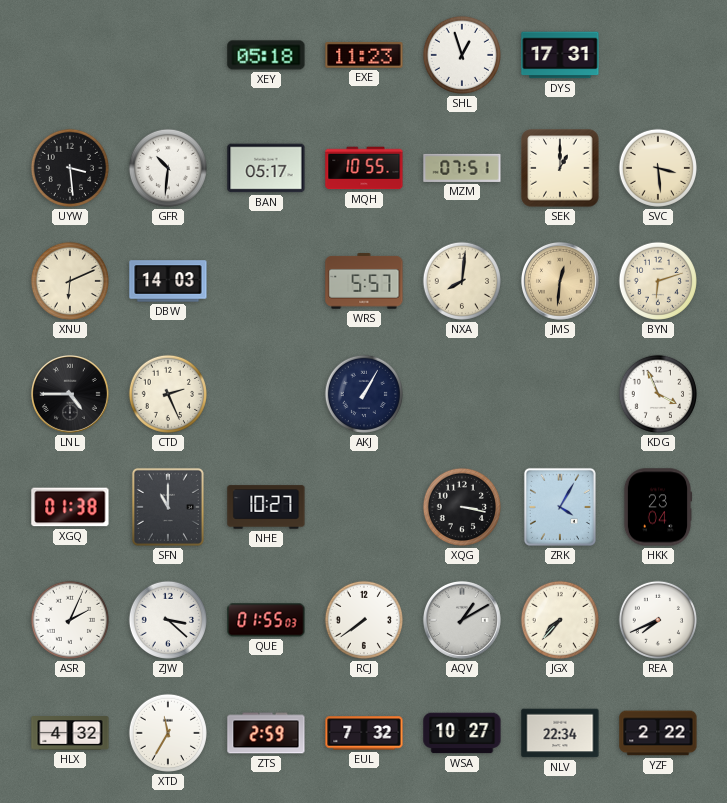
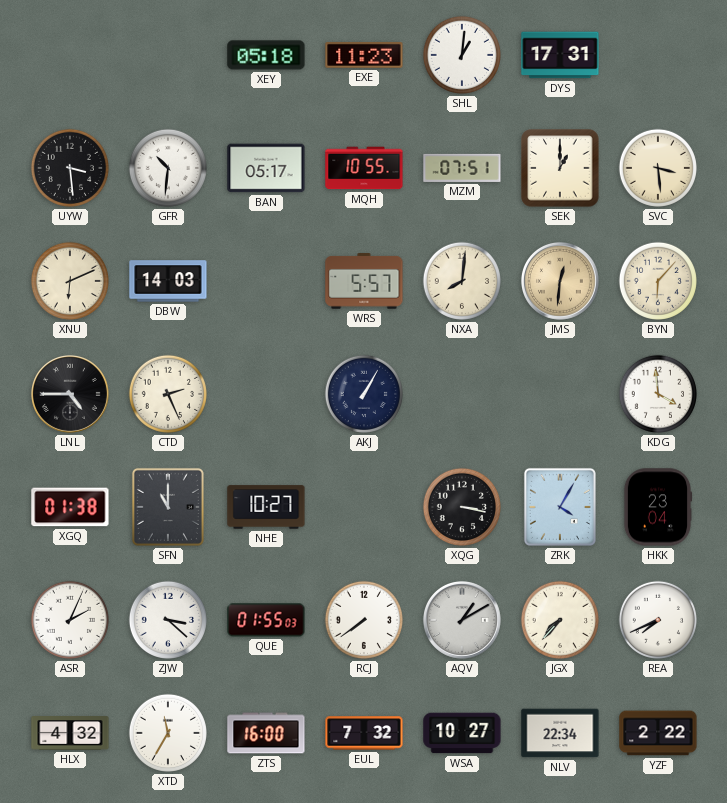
SHL: 12:57 -> 1:01
BYN: 6:12 -> 6:07
KDG: 3:56 -> 3:59
ZTS: 2:59 -> 16:00
